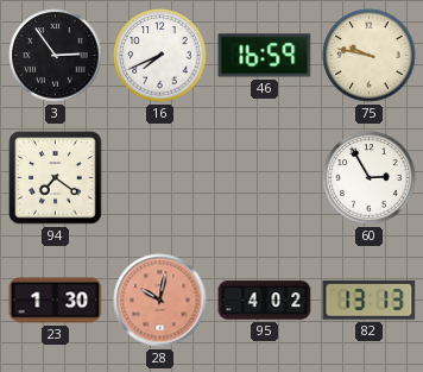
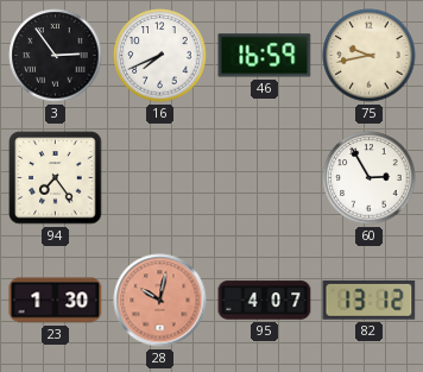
75: 9:47 -> 9:43
94: 7:21 -> 7:24
95: 4:02 -> 4:07
82: 13:13 -> 13:12
